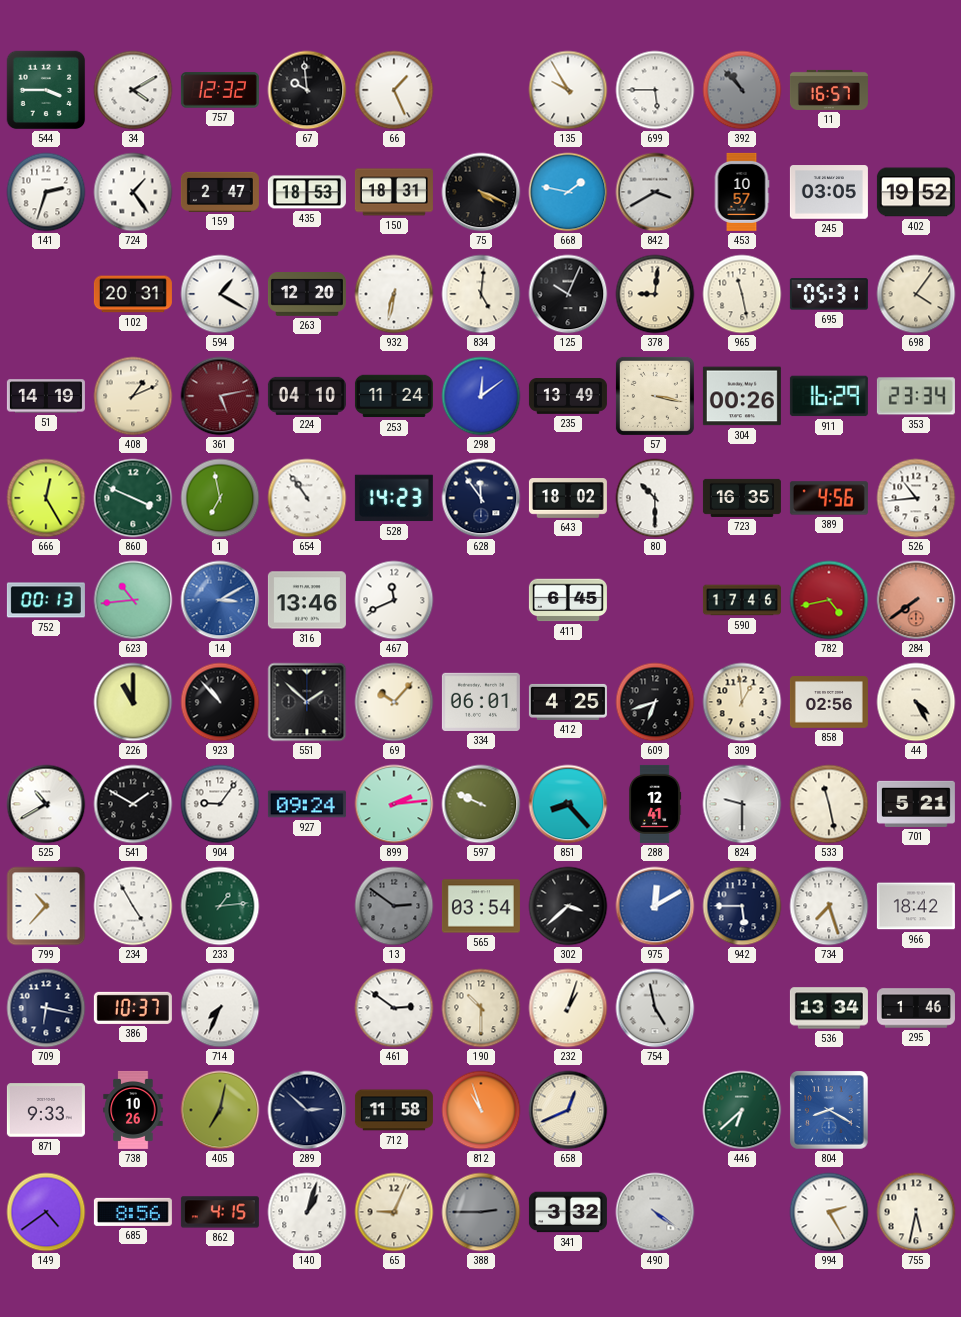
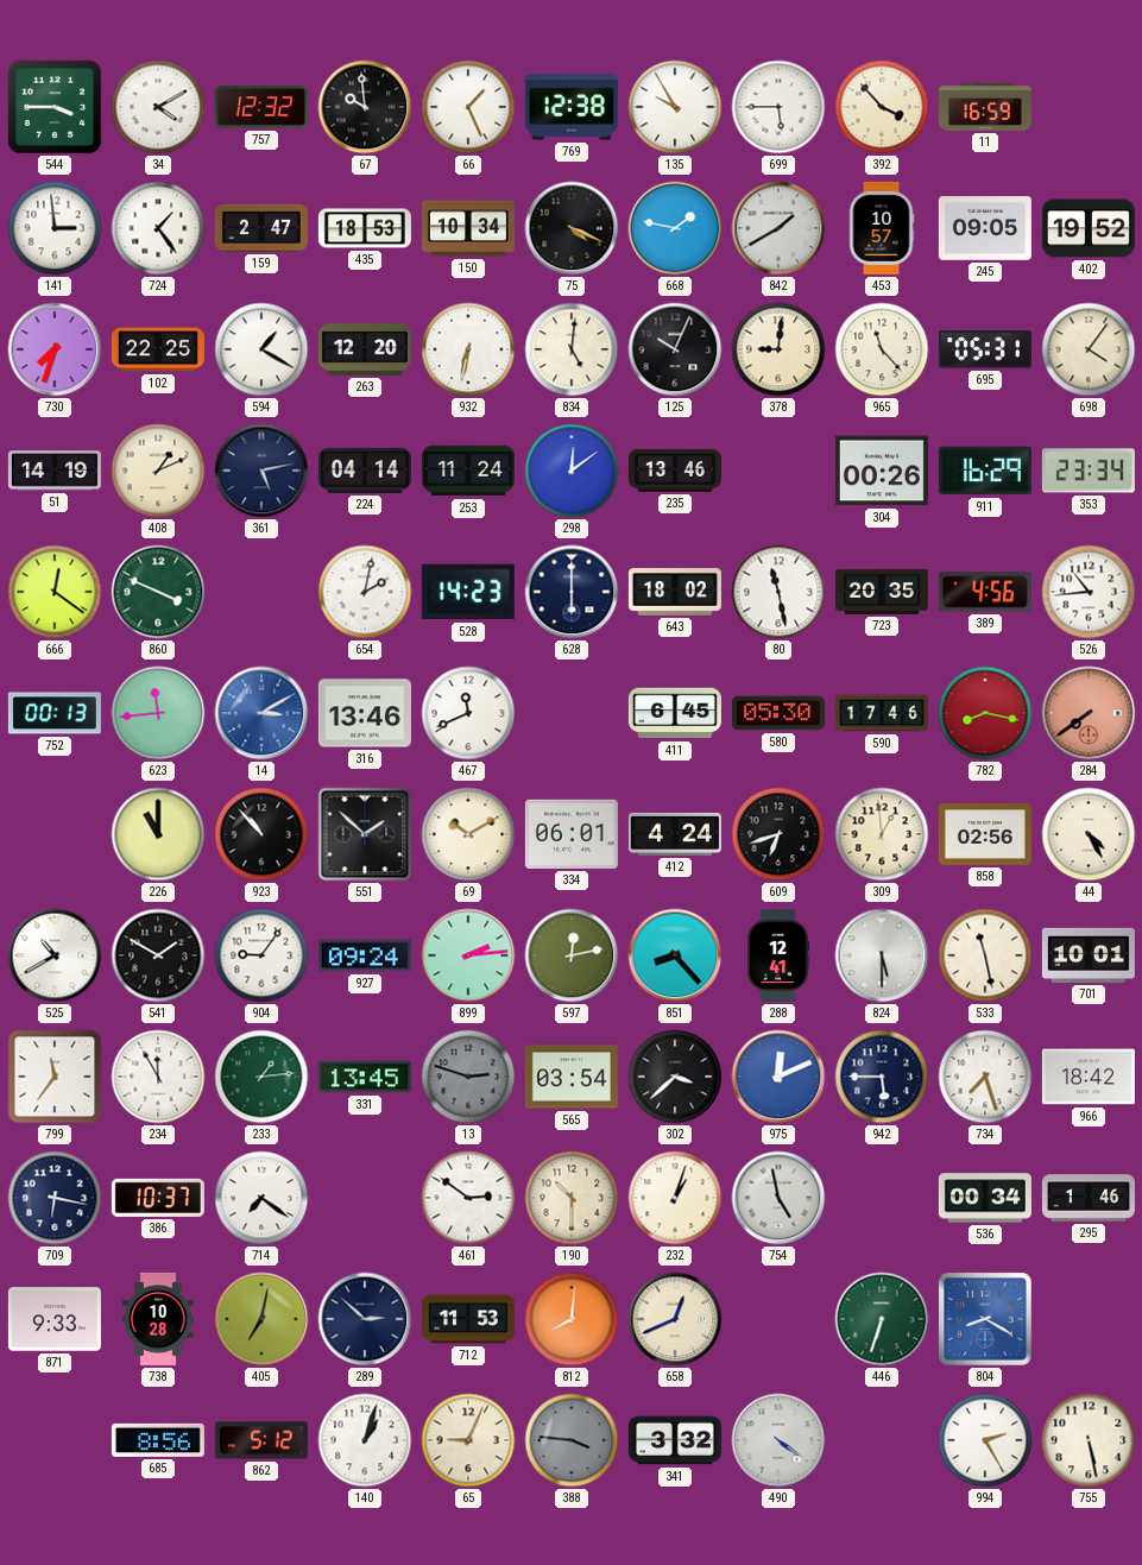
769: none -> 12:38
392: 10:53 -> 3:53
392 dial: grey -> cream
11: 16:57 -> 16:59
141: 2:33 -> 2:59
150: 18:31 -> 10:34
842: 3:40 -> 1:40
245: 03:05 -> 09:05
730: none -> 7:33
102: 20:31 -> 22:25
965: 11:28 -> 11:23
361 dial: burgundy -> navy
224: 04:10 -> 04:14
235: 13:49 -> 13:46
57: 3:17 -> none
666: 12:25 -> 12:21
1: 6:58 -> none
654: 10:54 -> 2:02
628: 11:54 -> 6:00
80: 10:30 -> 11:28
723: 16:35 -> 20:35
623: 10:44 -> 11:44
580: none -> 05:30
782: 4:43 -> 8:17
69: 10:07 -> 10:10
412: 4:25 -> 4:24
597: 9:49 -> 12:13
824: 9:30 -> 5:30
701: 5:21 -> 10:01
799: 10:37 -> 11:36
234: 4:55 -> 11:55
331: none -> 13:45
13: 2:51 -> 2:48
975: 12:10 -> 12:11
714: 7:34 -> 7:21
536: 13:34 -> 00:34
738: 10:26 -> 10:28
712: 11:58 -> 11:53
812: 10:57 -> 8:01
446: 6:38 -> 6:33
149: 4:39 -> none
862: 4:15 -> 5:12
388: 2:45 -> 3:46
755: 5:32 -> 5:28
